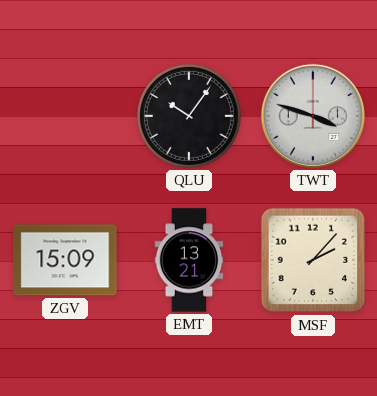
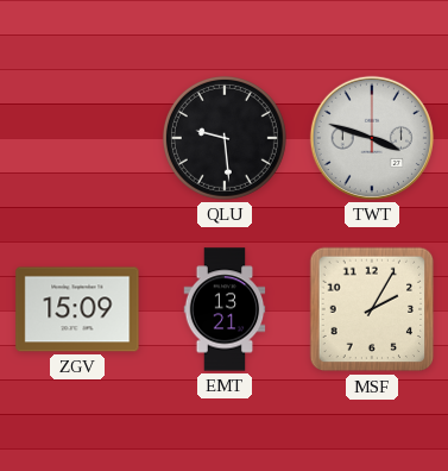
QLU: 10:06 -> 9:29
MSF: 2:07 -> 2:05
